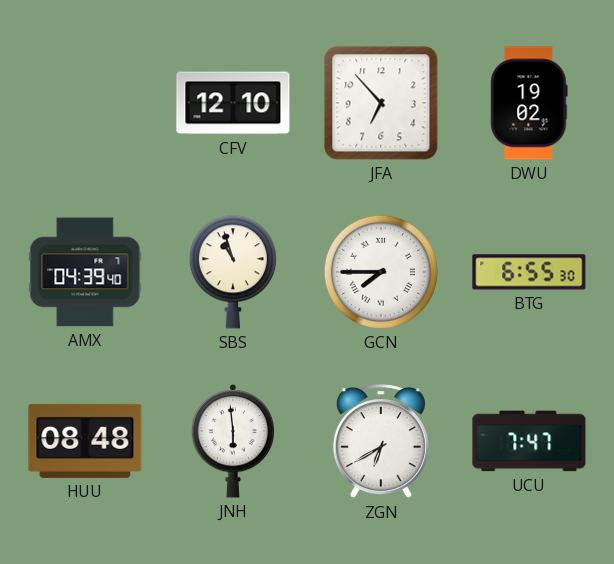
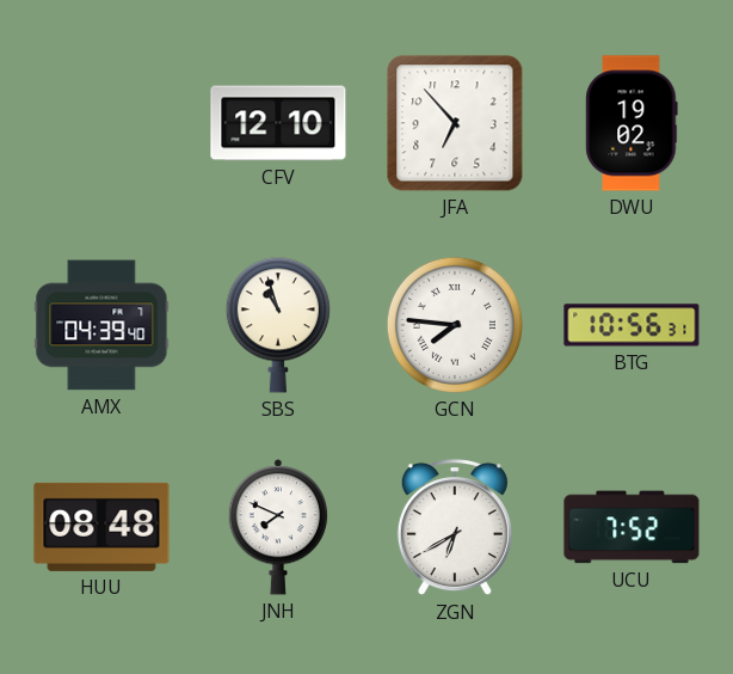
GCN: 7:45 -> 7:46
BTG: 6:55 -> 10:56
JNH: 5:59 -> 7:49
UCU: 7:47 -> 7:52
